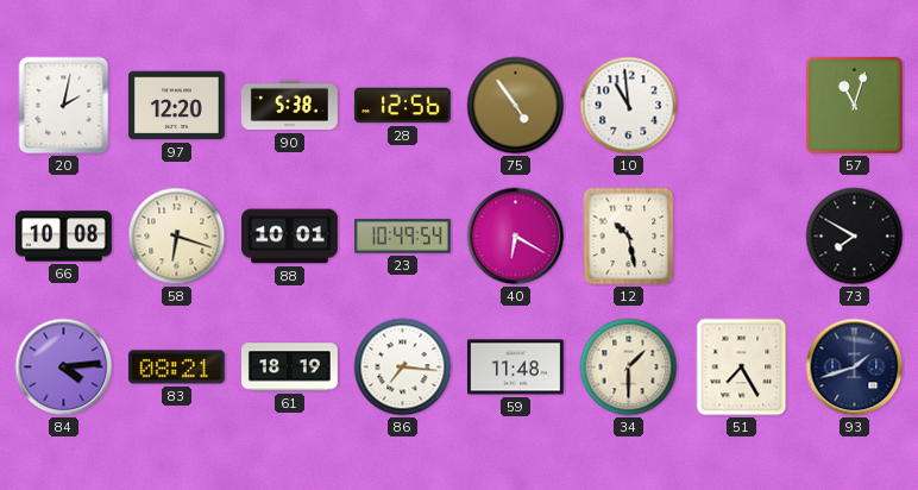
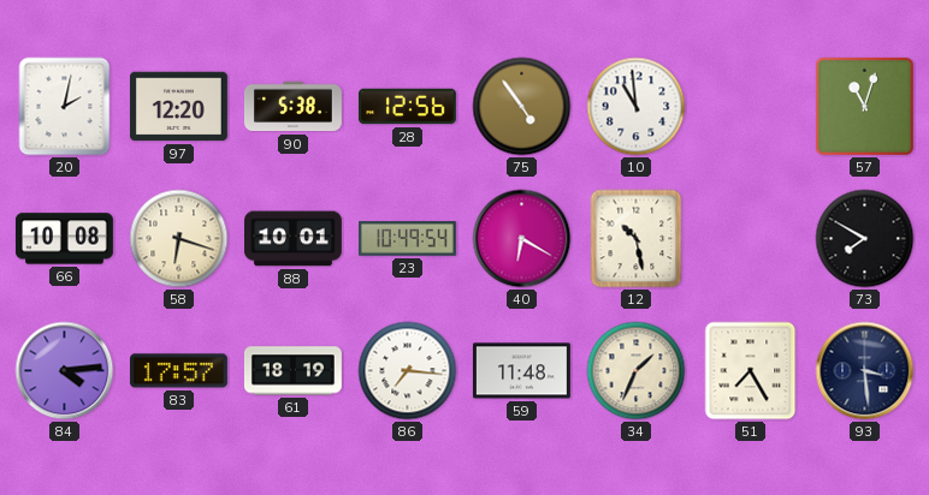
83: 08:21 -> 17:57
34: 1:30 -> 1:34
93: 1:42 -> 3:29
